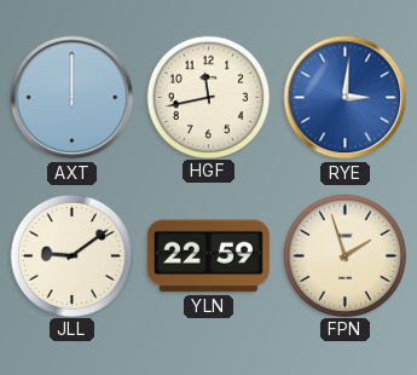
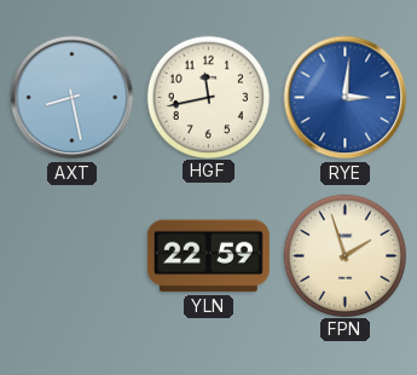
AXT: 12:00 -> 8:28
JLL: 9:09 -> none
